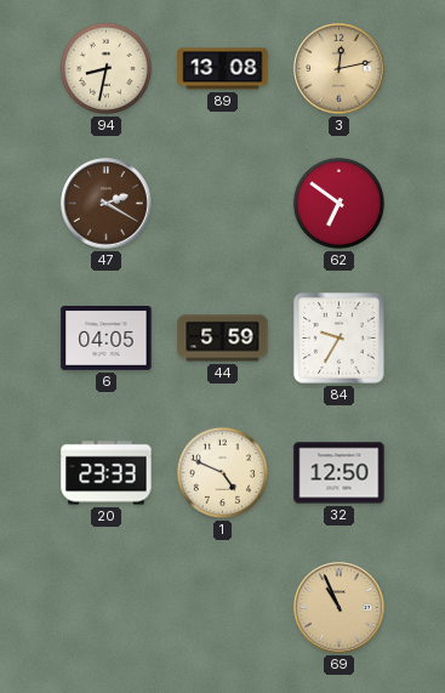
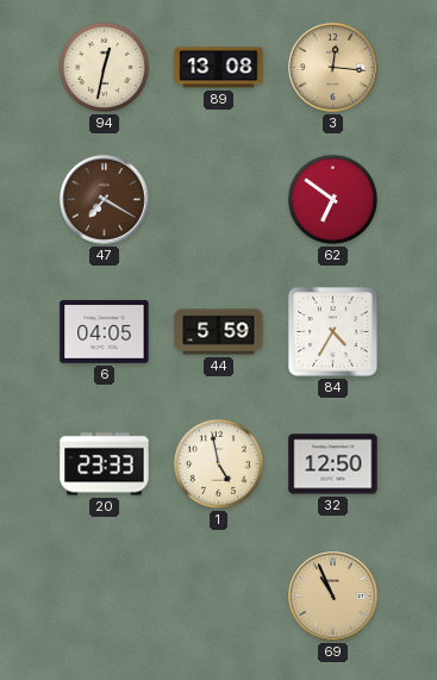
94: 8:32 -> 12:32
3: 12:13 -> 12:16
47: 2:20 -> 7:20
84: 9:35 -> 4:35
1: 4:49 -> 4:58
